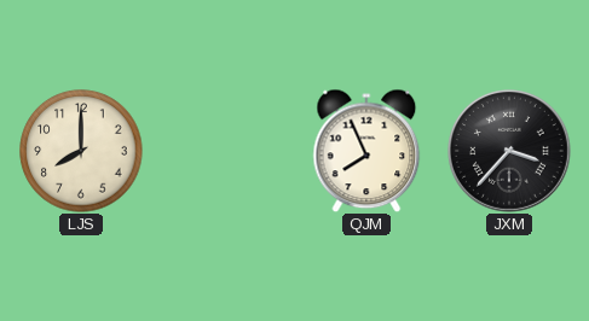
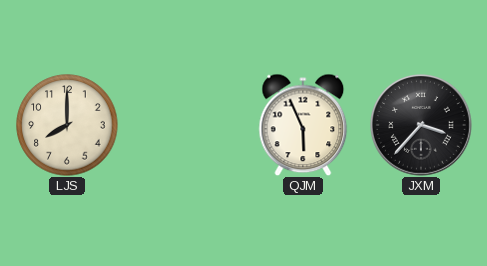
QJM: 7:56 -> 5:56
